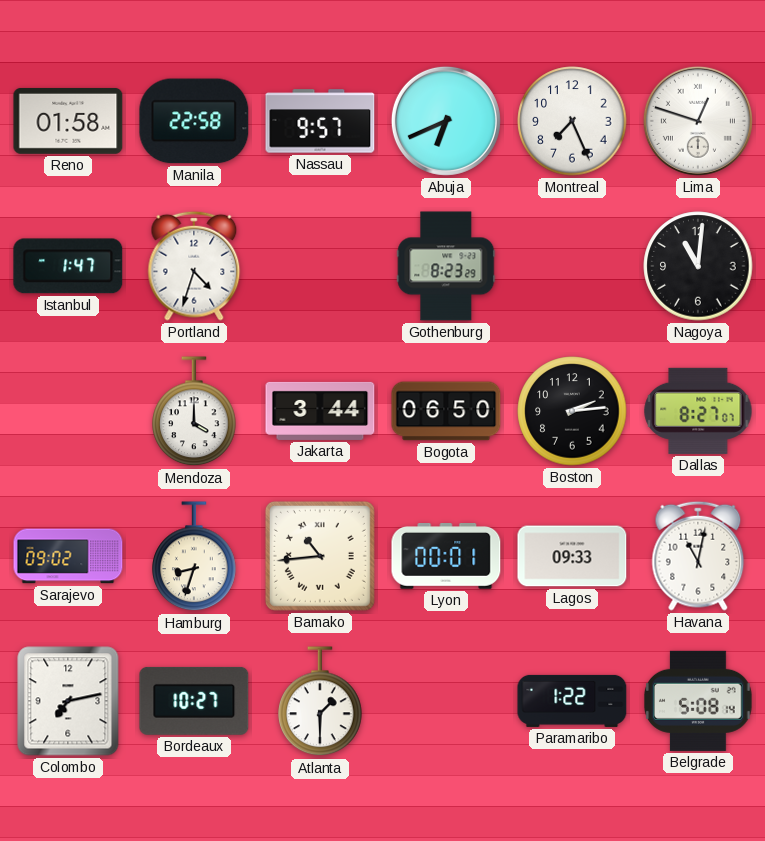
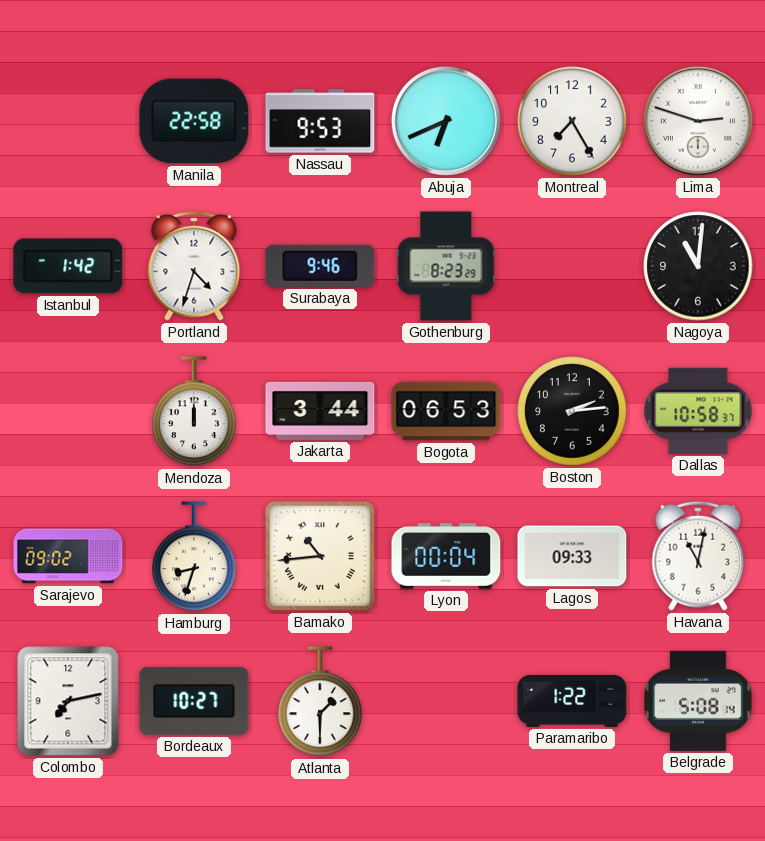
Reno: 01:58 -> none
Nassau: 9:57 -> 9:53
Montreal: 7:26 -> 7:25
Lima: 12:48 -> 2:48
Istanbul: 1:47 -> 1:42
Surabaya: none -> 9:46
Mendoza: 4:00 -> 12:00
Bogota: 06:50 -> 06:53
Dallas: 8:27 -> 10:58
Lyon: 00:01 -> 00:04
